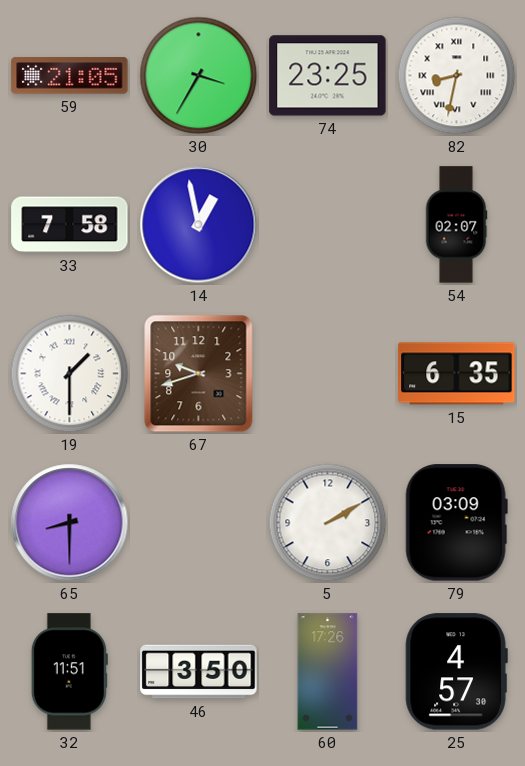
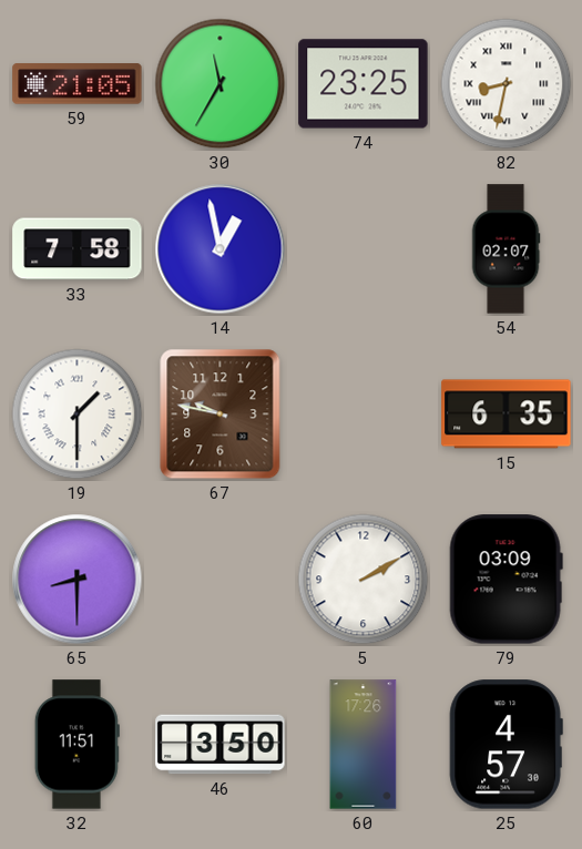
30: 3:35 -> 11:35
67: 9:42 -> 9:47
